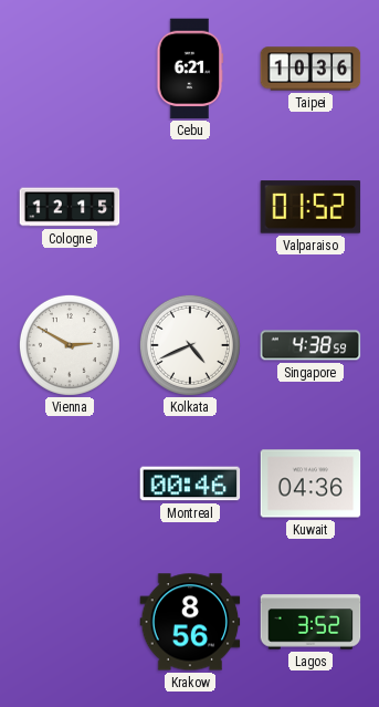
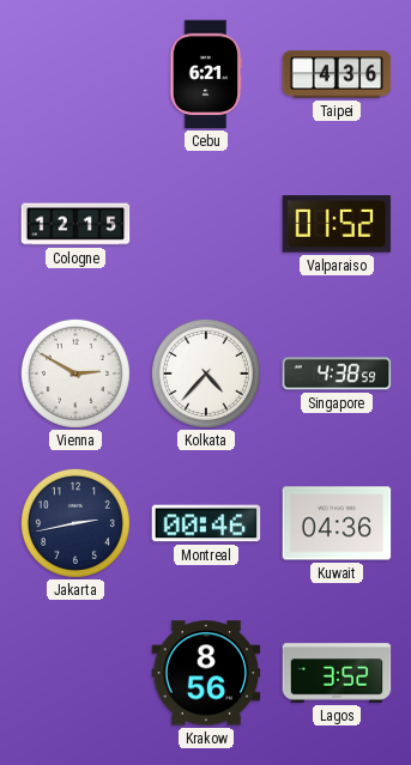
Taipei: 10:36 -> 4:36
Kolkata: 4:41 -> 4:37
Jakarta: none -> 2:43
